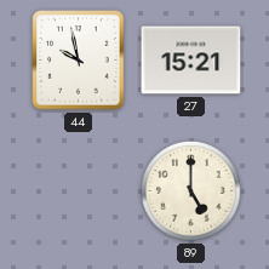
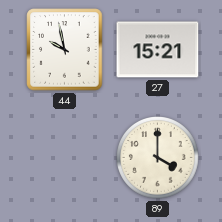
89: 5:00 -> 4:00
